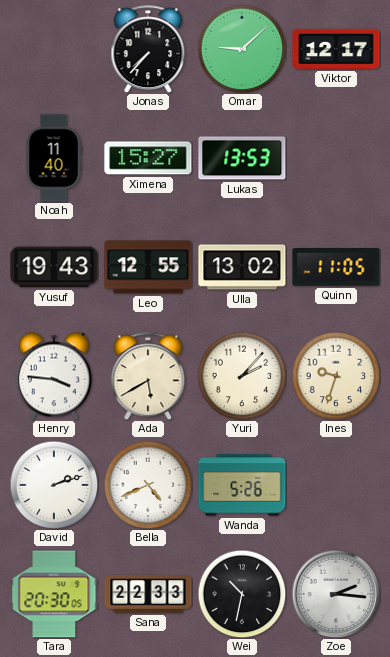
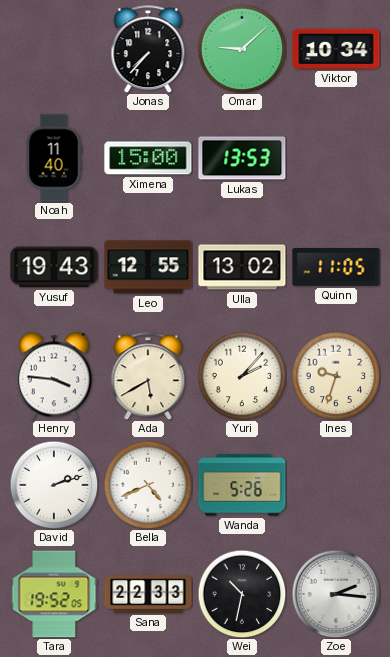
Viktor: 12:17 -> 10:34
Ximena: 15:27 -> 15:00
Tara: 20:30 -> 19:52
